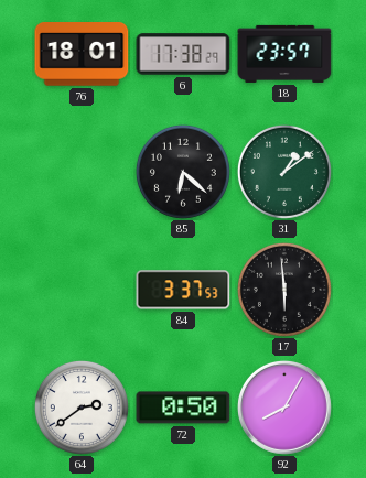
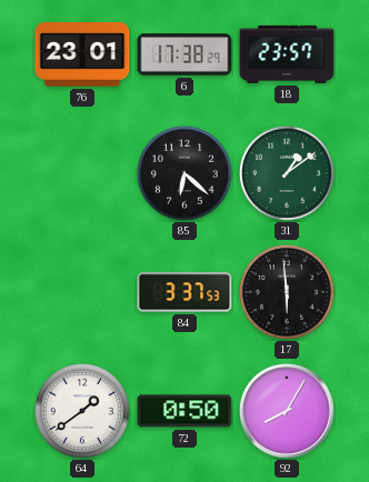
76: 18:01 -> 23:01
64: 2:39 -> 1:39
